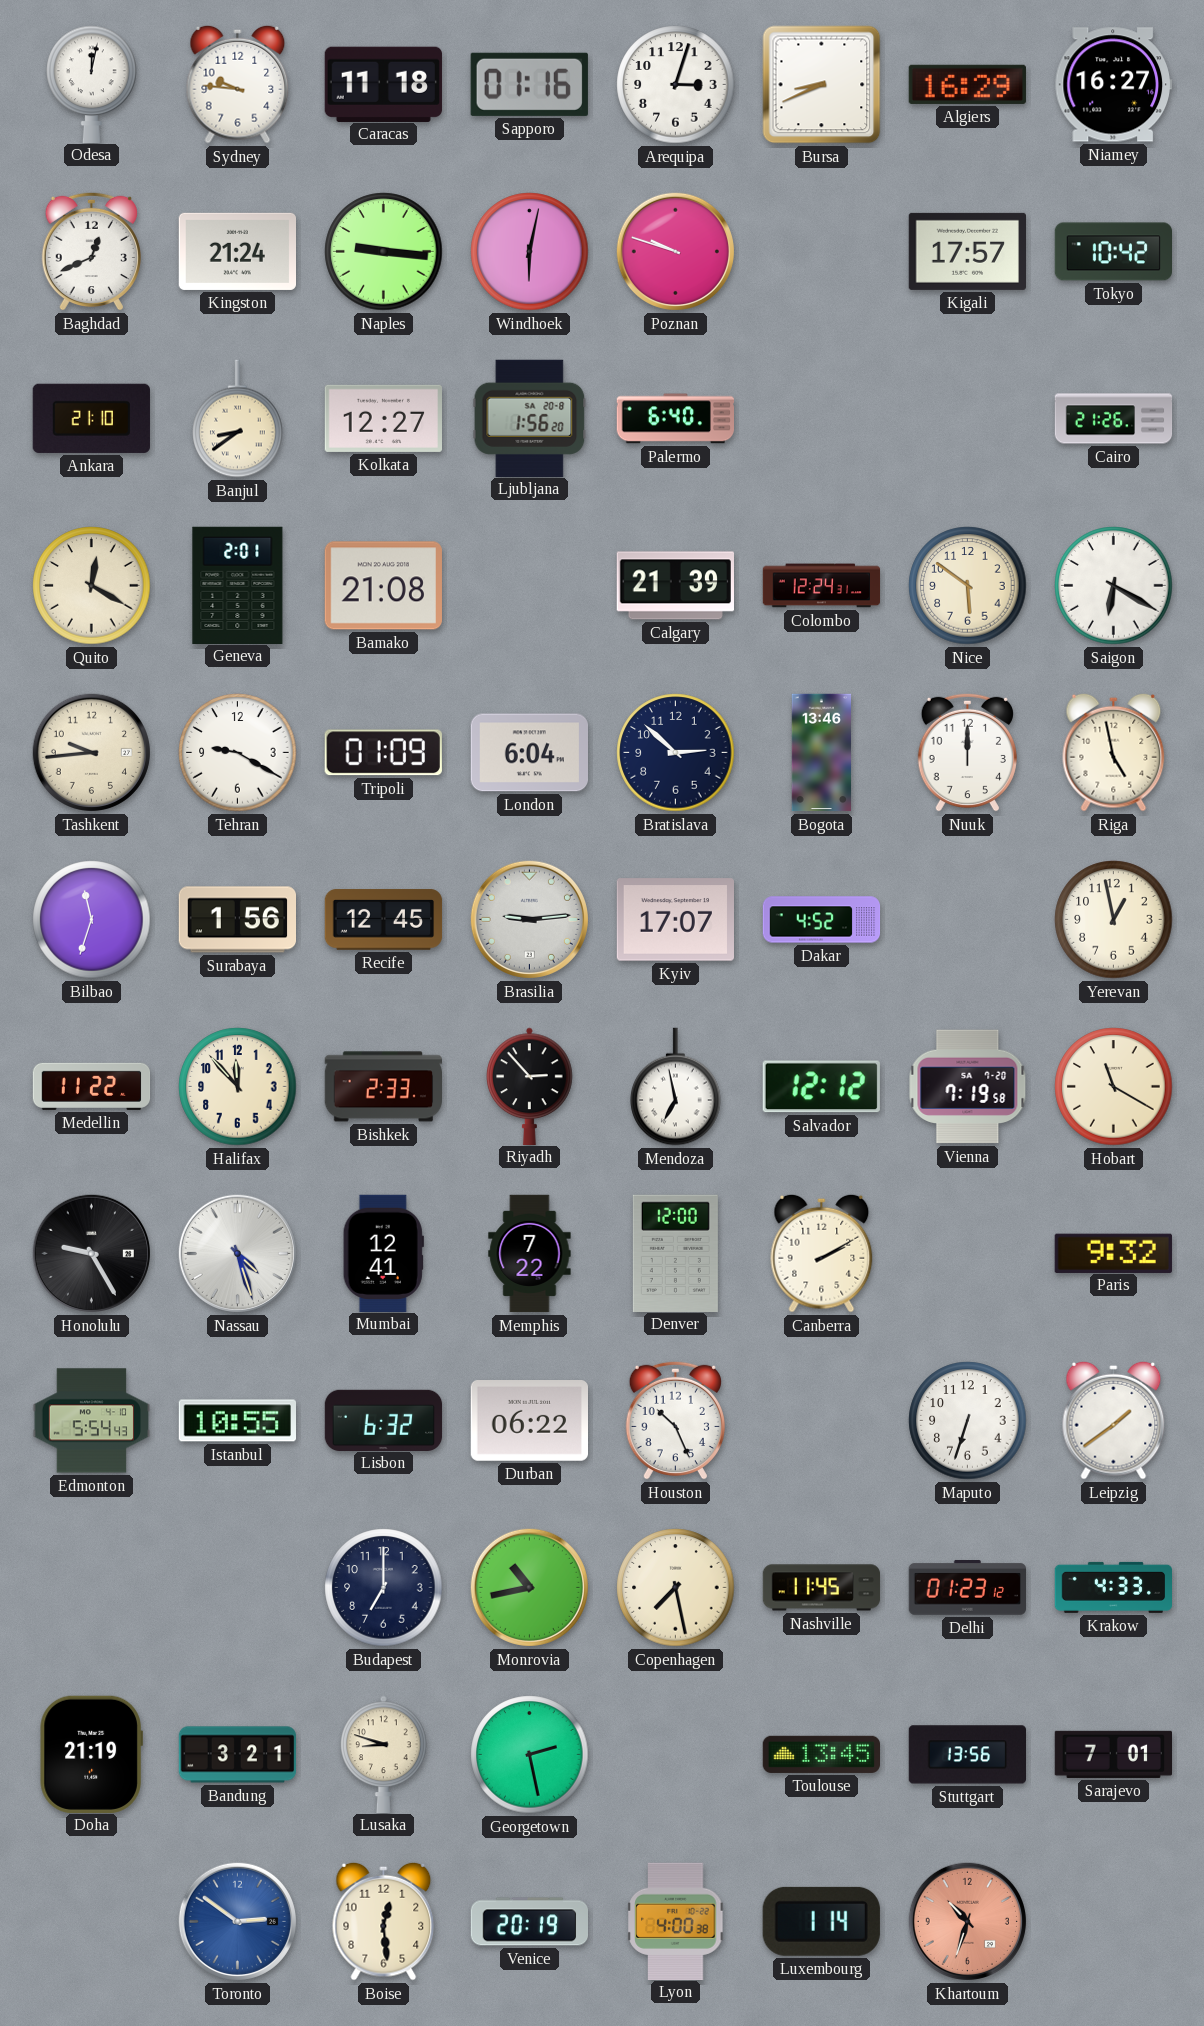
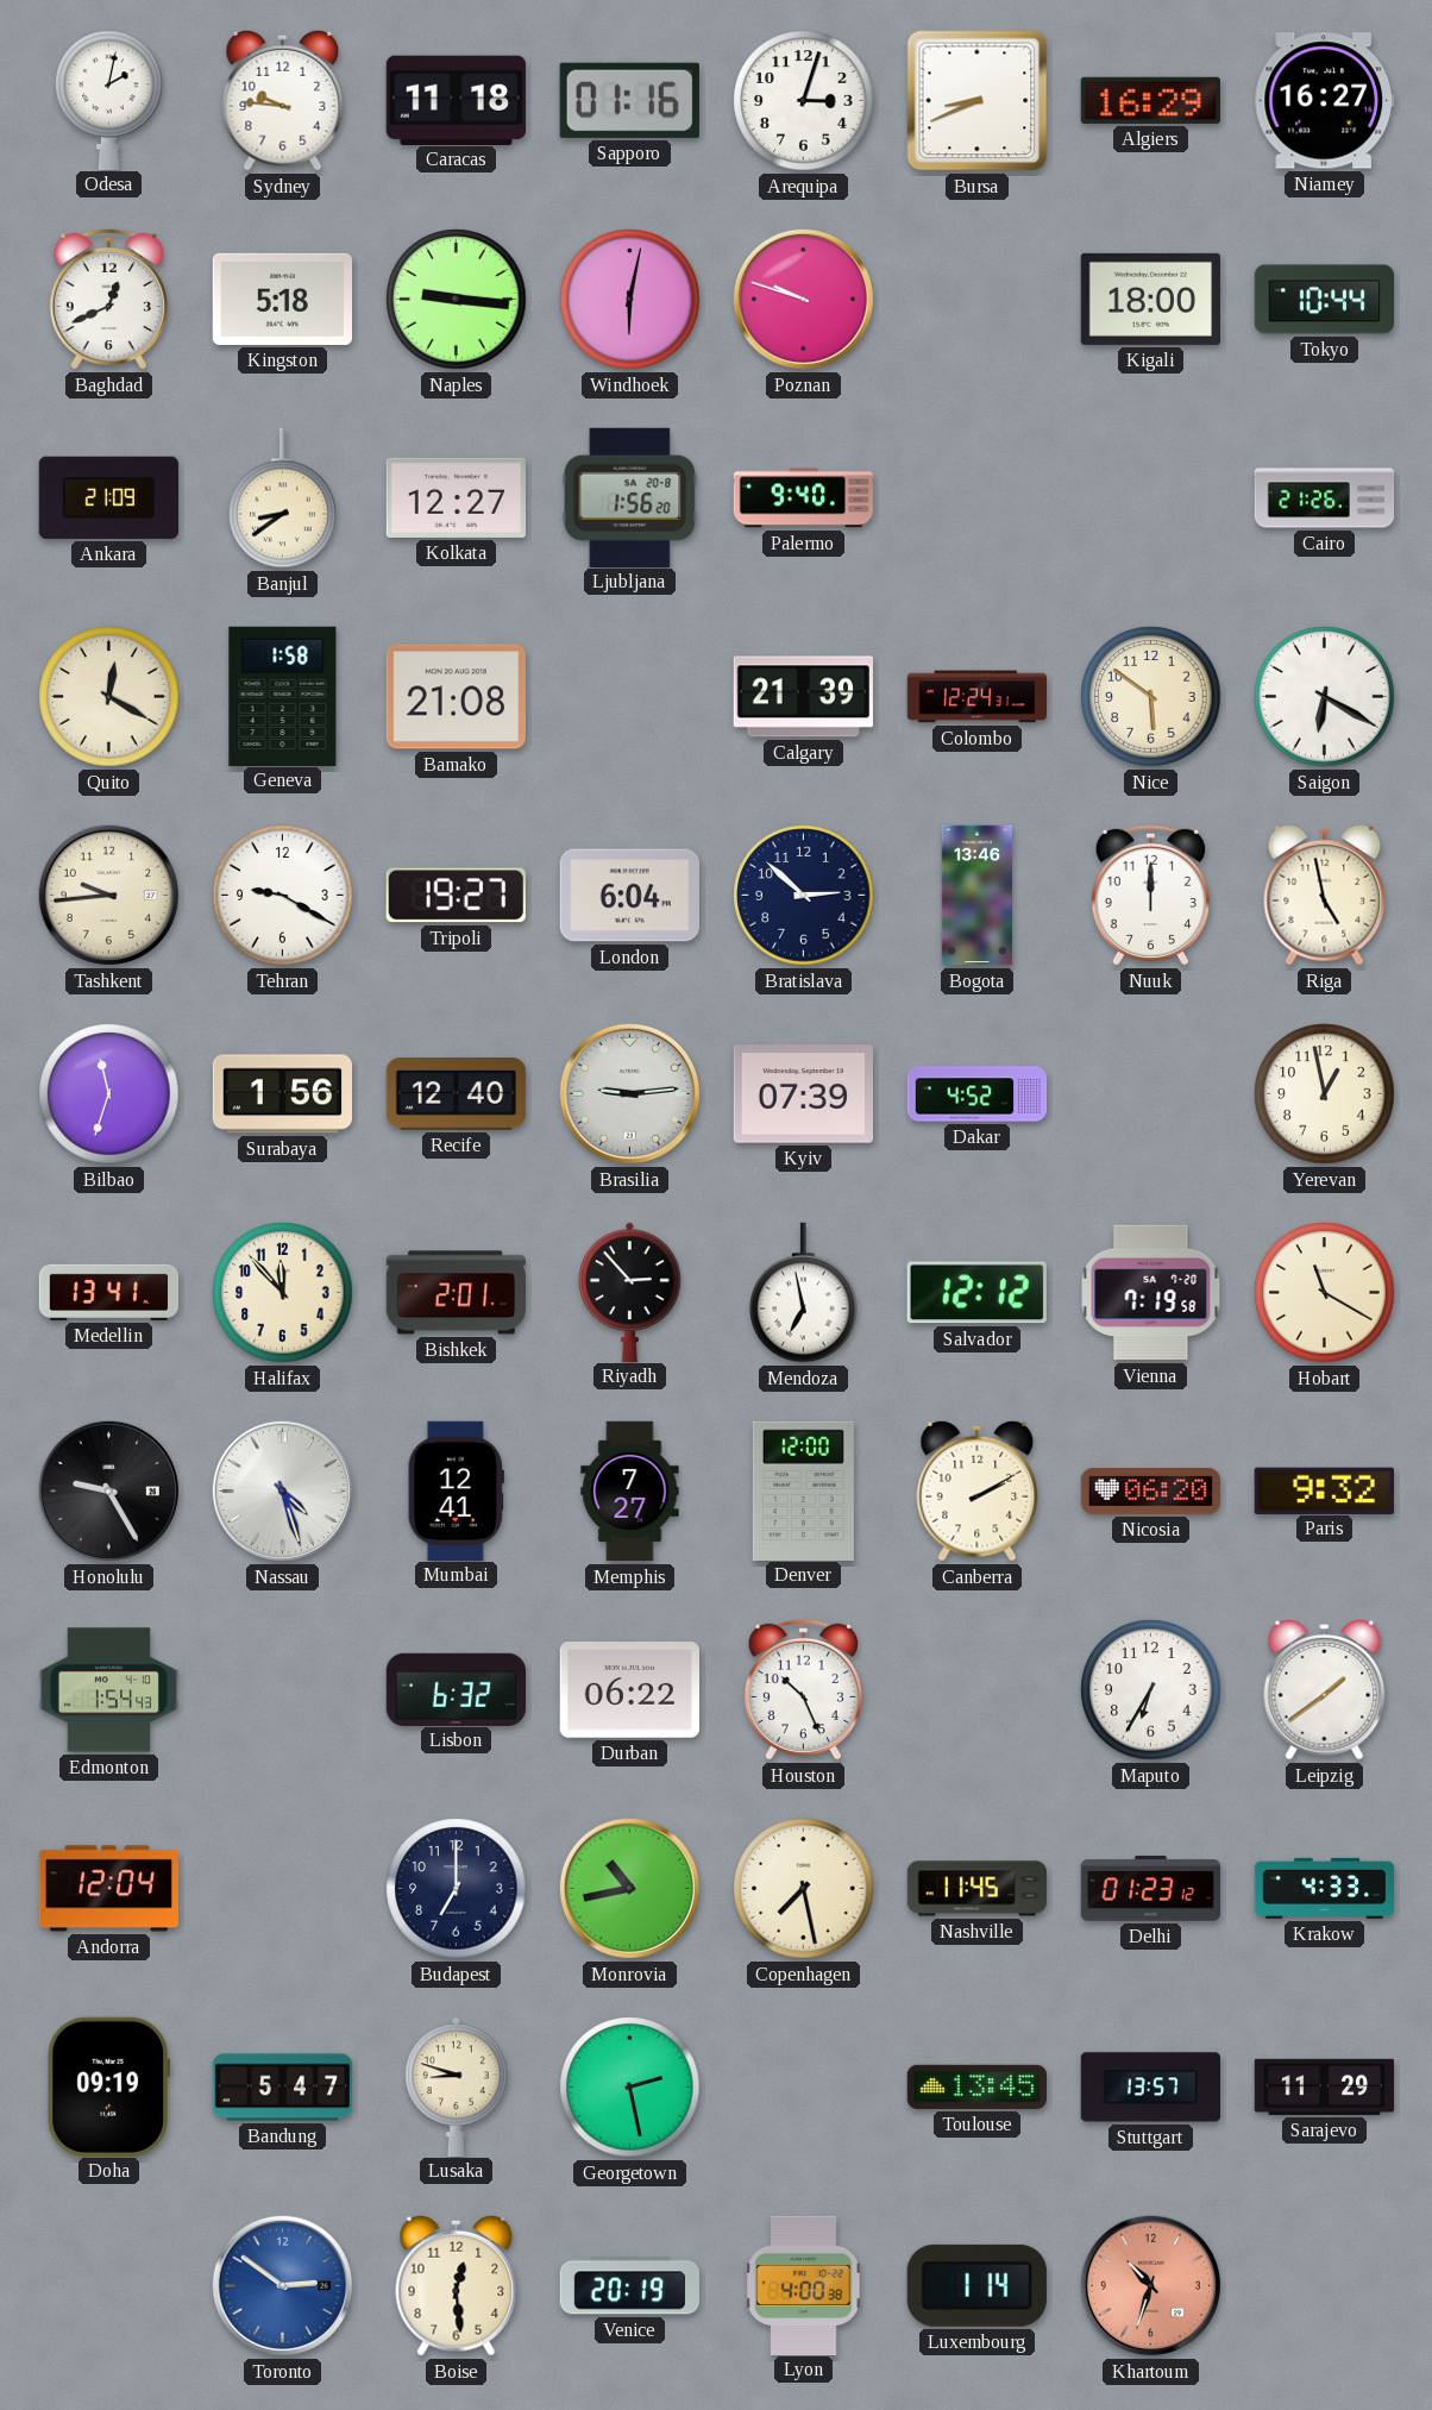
Odesa: 12:02 -> 2:02
Kingston: 21:24 -> 5:18
Kigali: 17:57 -> 18:00
Tokyo: 10:42 -> 10:44
Ankara: 21:10 -> 21:09
Palermo: 6:40 -> 9:40
Geneva: 2:01 -> 1:58
Tripoli: 01:09 -> 19:27
Recife: 12:45 -> 12:40
Kyiv: 17:07 -> 07:39
Medellin: 11:22 -> 13:41
Bishkek: 2:33 -> 2:01
Memphis: 7:22 -> 7:27
Nicosia: none -> 06:20
Edmonton: 5:54 -> 1:54
Istanbul: 10:55 -> none
Maputo: 6:33 -> 6:35
Andorra: none -> 12:04
Doha: 21:19 -> 09:19
Bandung: 3:21 -> 5:47
Stuttgart: 13:56 -> 13:57
Sarajevo: 7:01 -> 11:29
